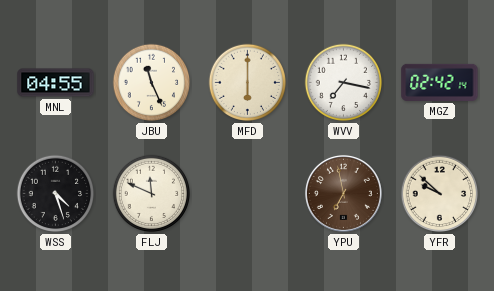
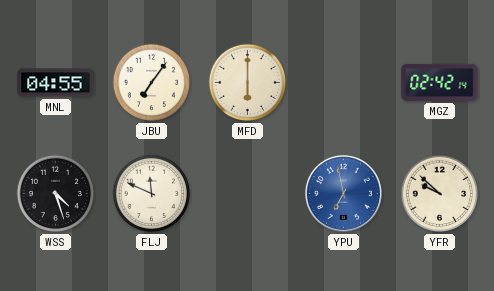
JBU: 11:26 -> 7:06
WVV: 7:17 -> none
YPU dial: brown -> blue
